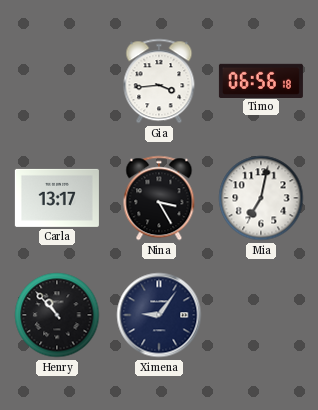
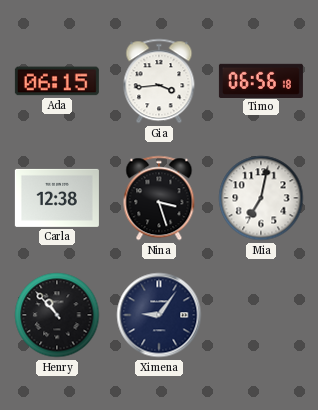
Ada: none -> 06:15
Carla: 13:17 -> 12:38
Nina: 3:25 -> 3:27
